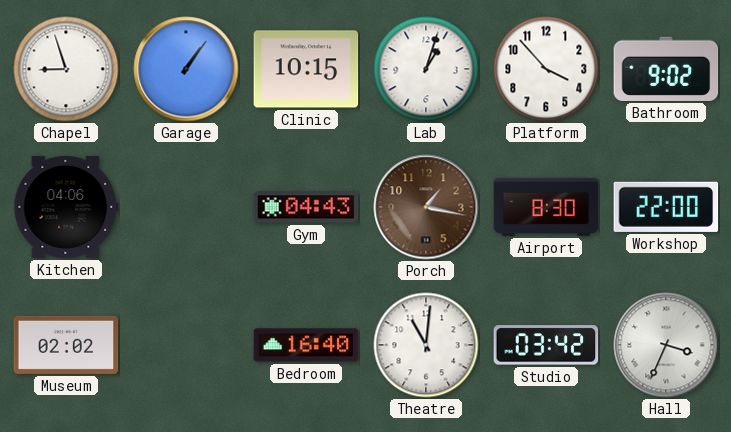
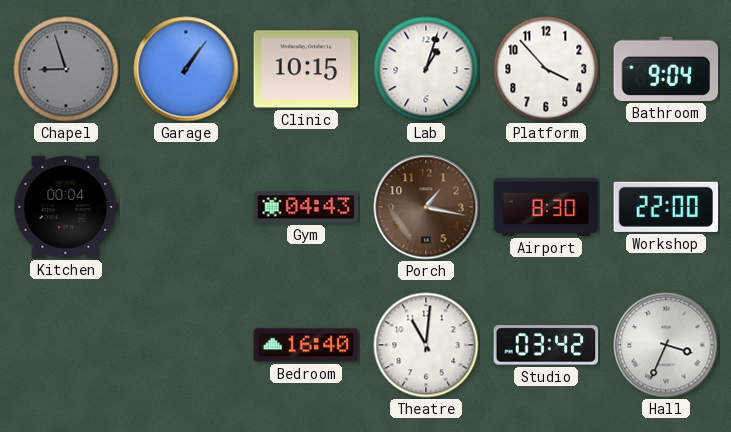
Chapel dial: white -> grey
Bathroom: 9:02 -> 9:04
Kitchen: 04:06 -> 00:04
Museum: 02:02 -> none
